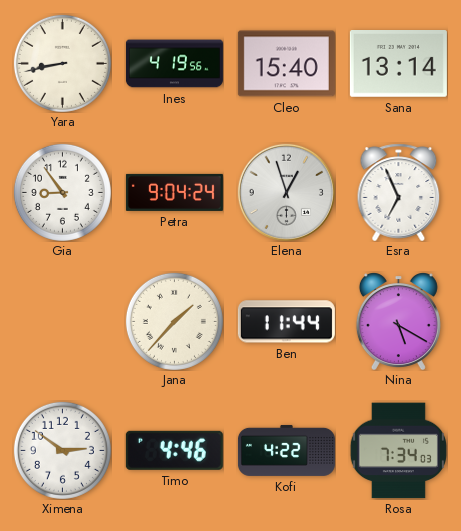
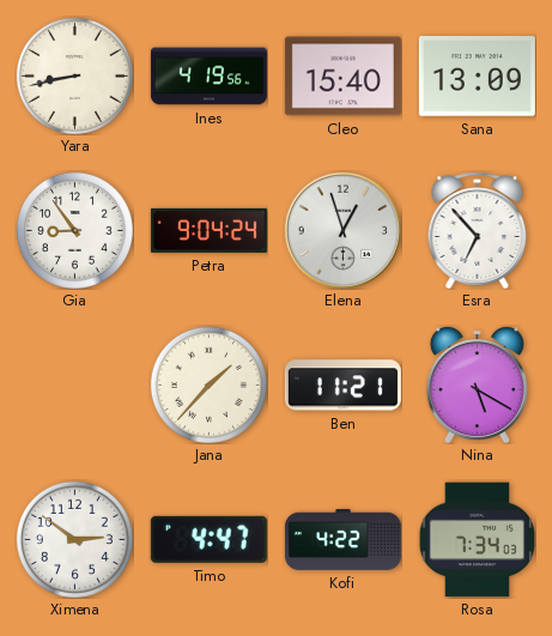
Sana: 13:14 -> 13:09
Esra: 6:56 -> 6:53
Ben: 11:44 -> 11:21
Timo: 4:46 -> 4:47
